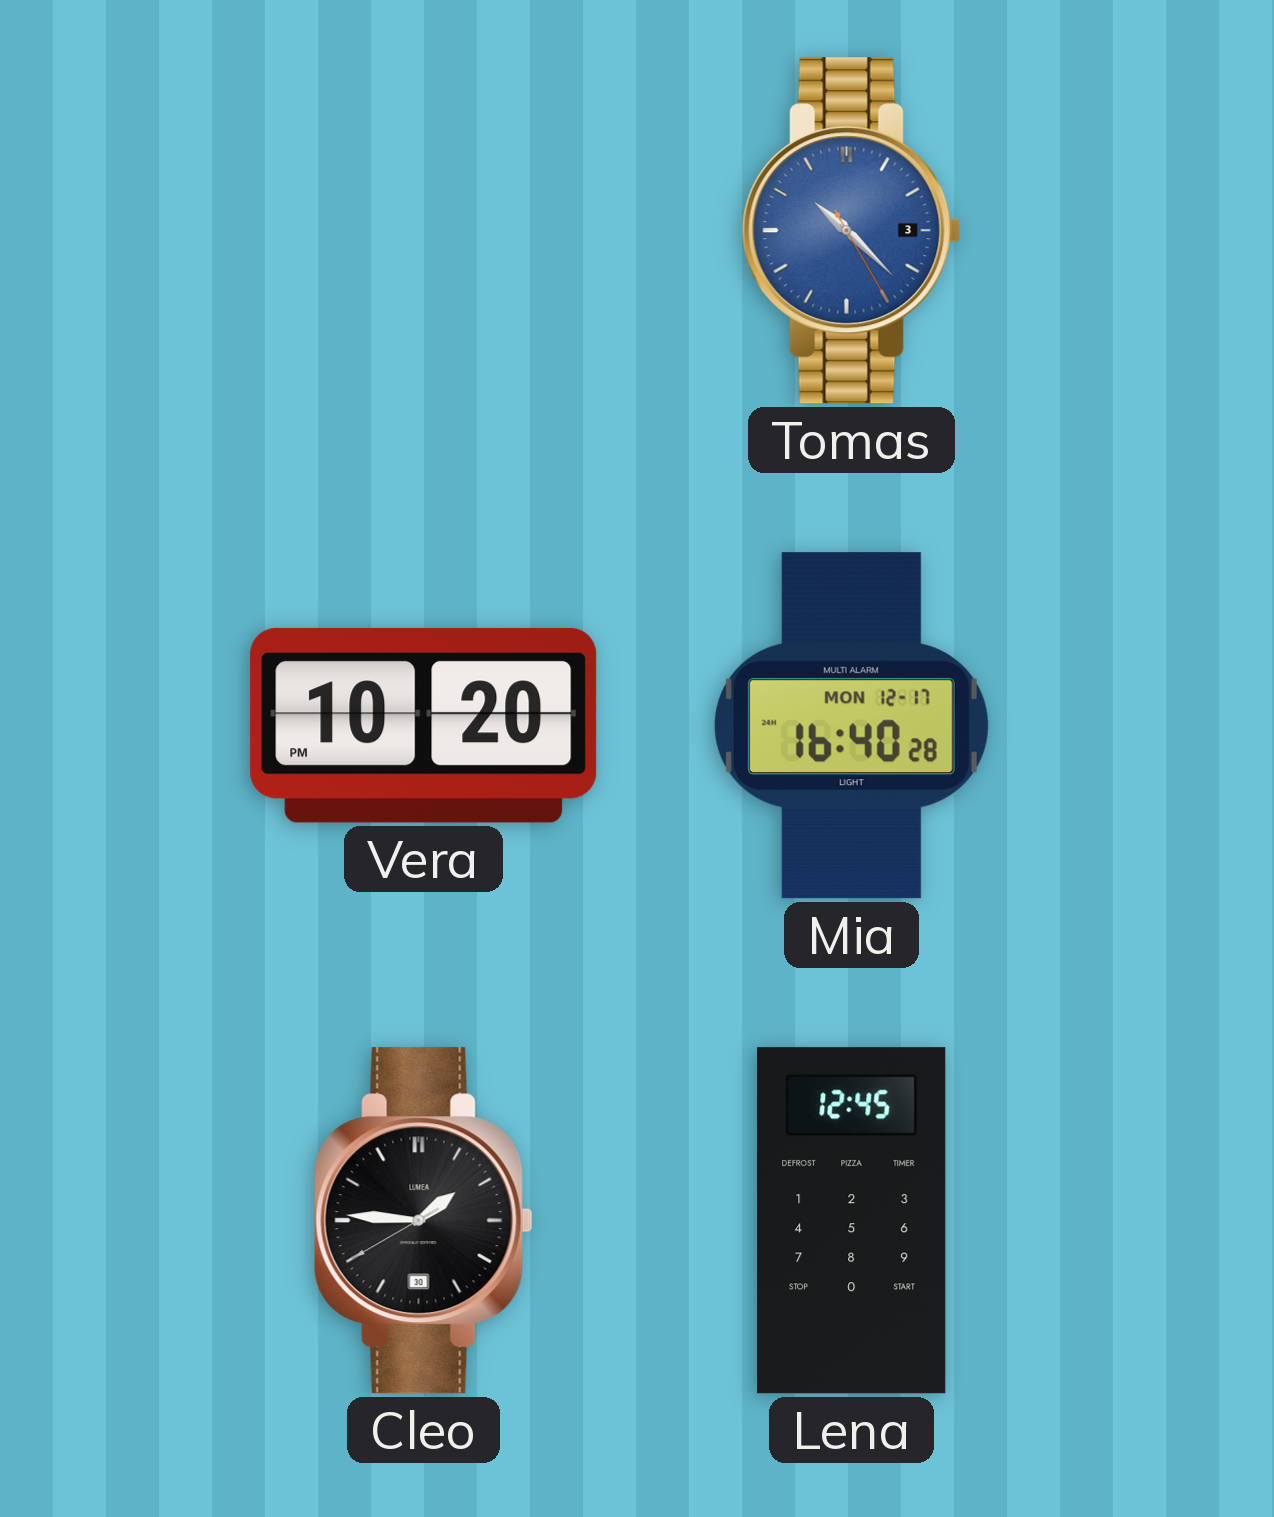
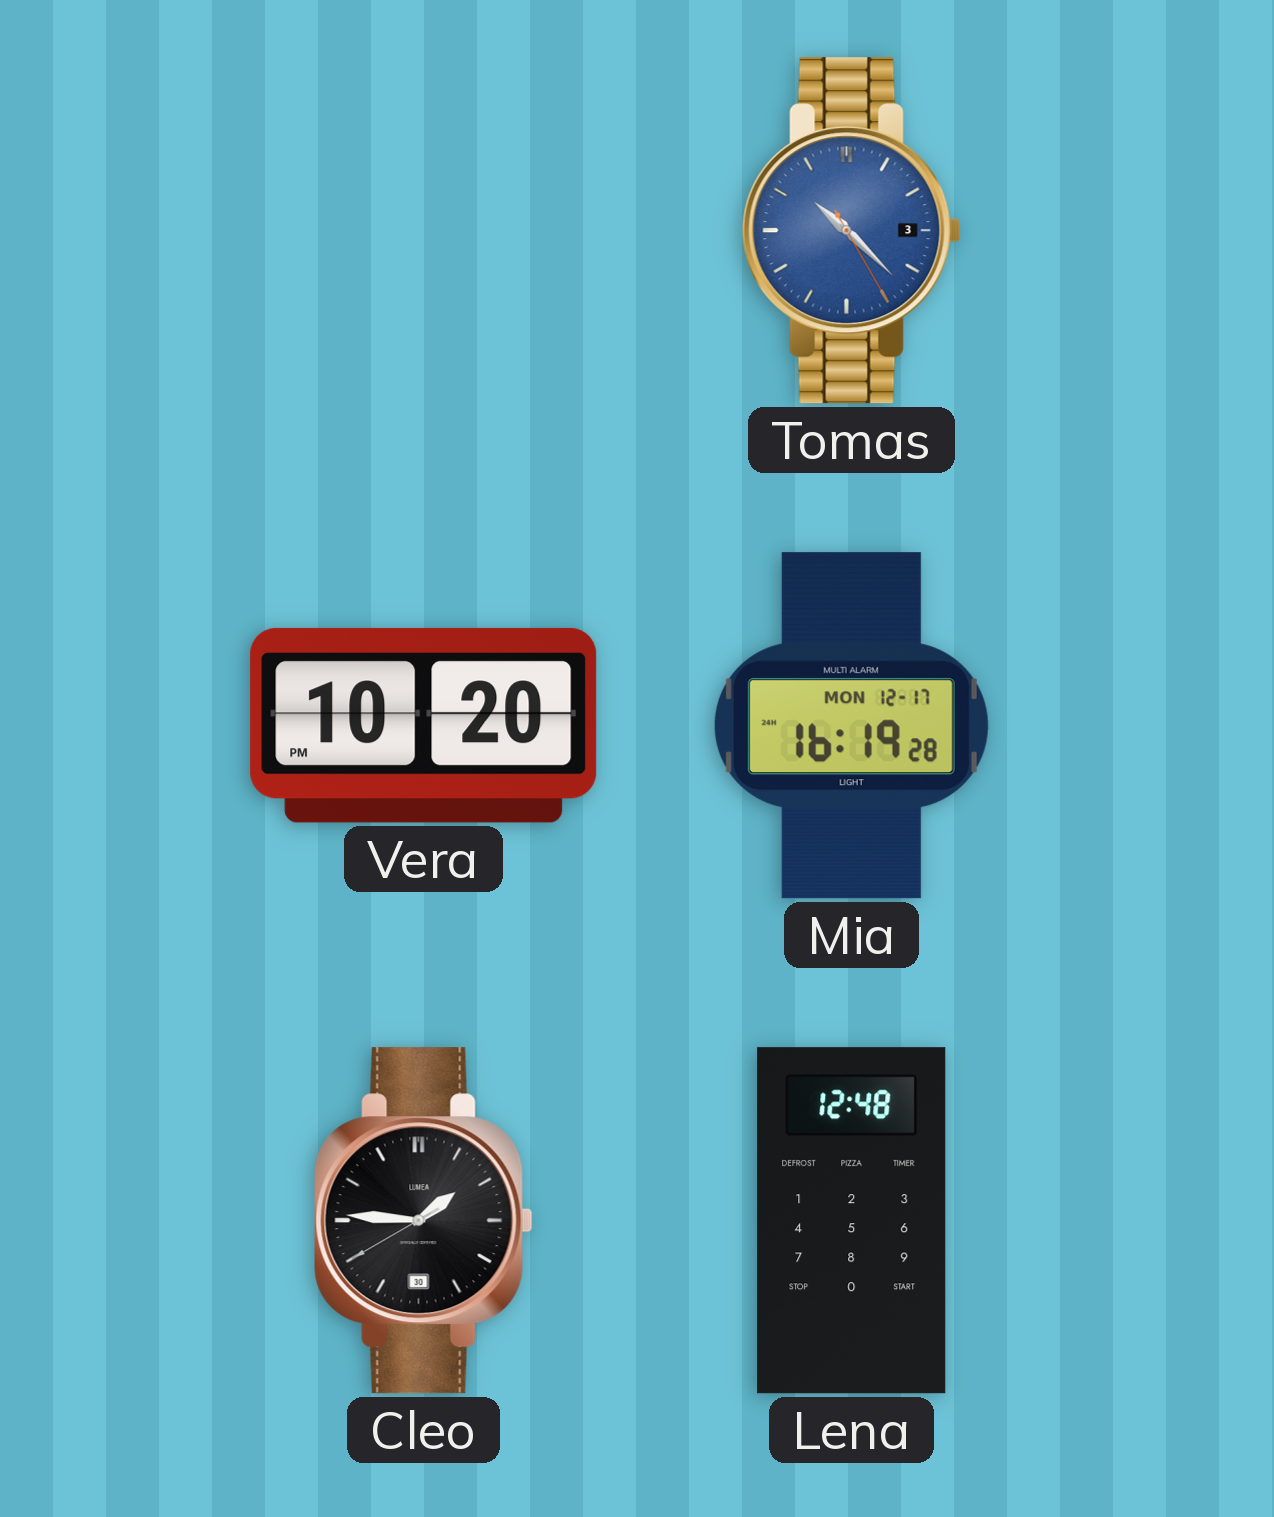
Mia: 16:40 -> 16:19
Lena: 12:45 -> 12:48
